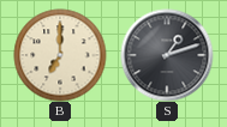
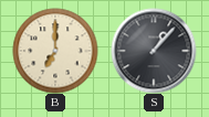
S: 1:12 -> 1:07
